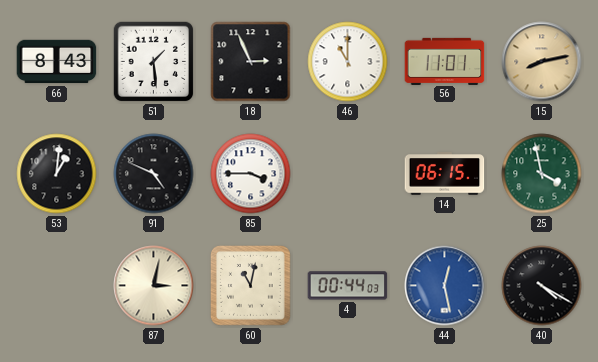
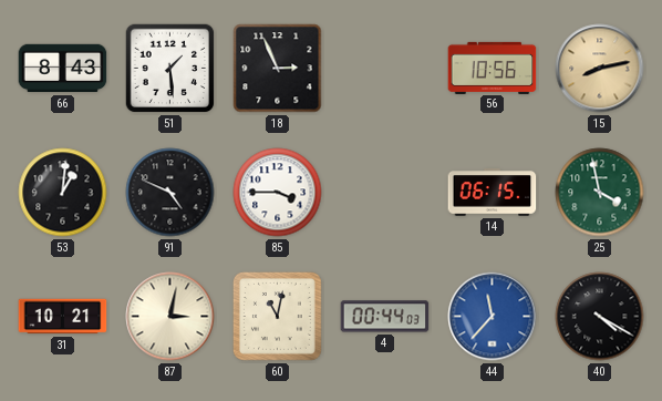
46: 11:00 -> none
56: 11:01 -> 10:56
31: none -> 10:21
44: 12:28 -> 11:37
